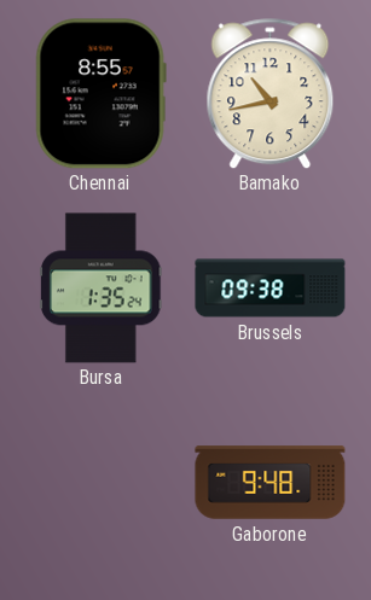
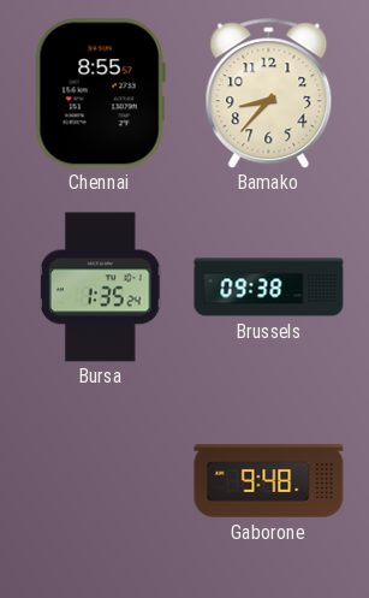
Bamako: 10:43 -> 8:37
